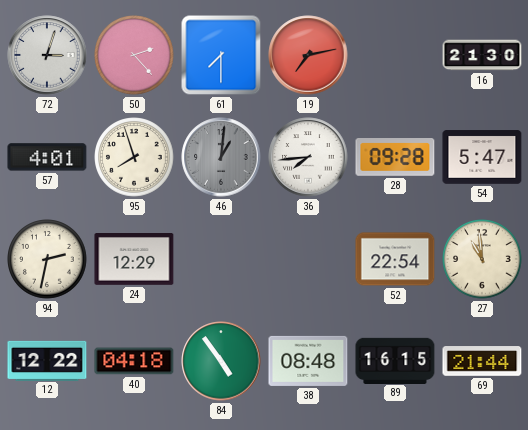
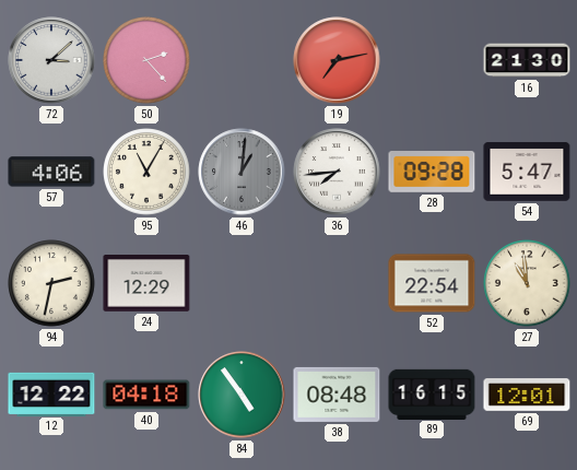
72: 3:03 -> 3:08
61: 7:30 -> none
57: 4:01 -> 4:06
95: 7:57 -> 11:05
69: 21:44 -> 12:01
